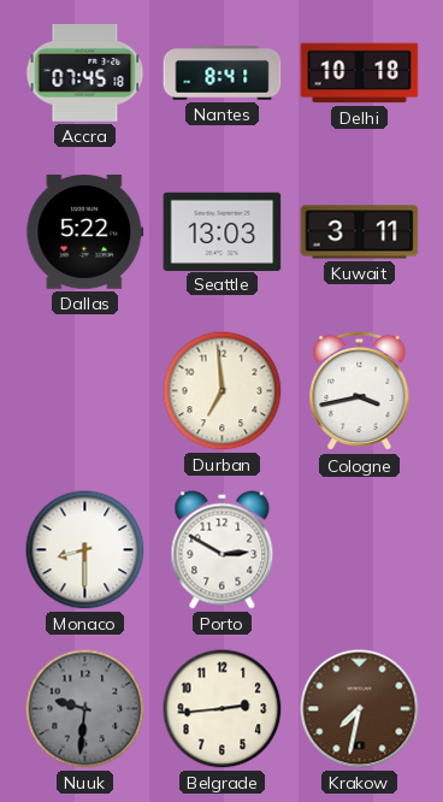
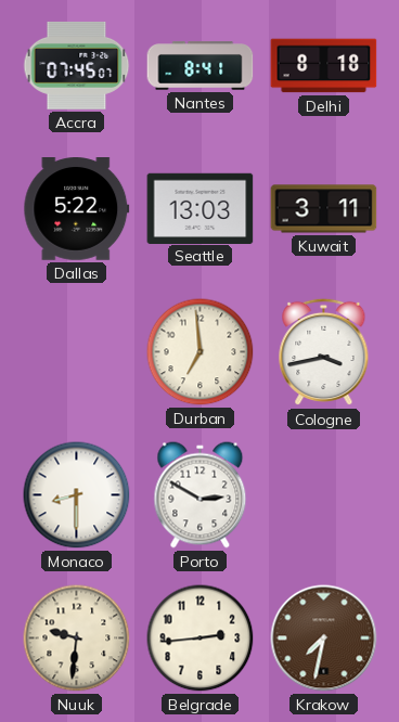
Accra: 07:45:18 -> 07:45:07
Delhi: 10:18 -> 8:18
Nuuk dial: grey -> cream
